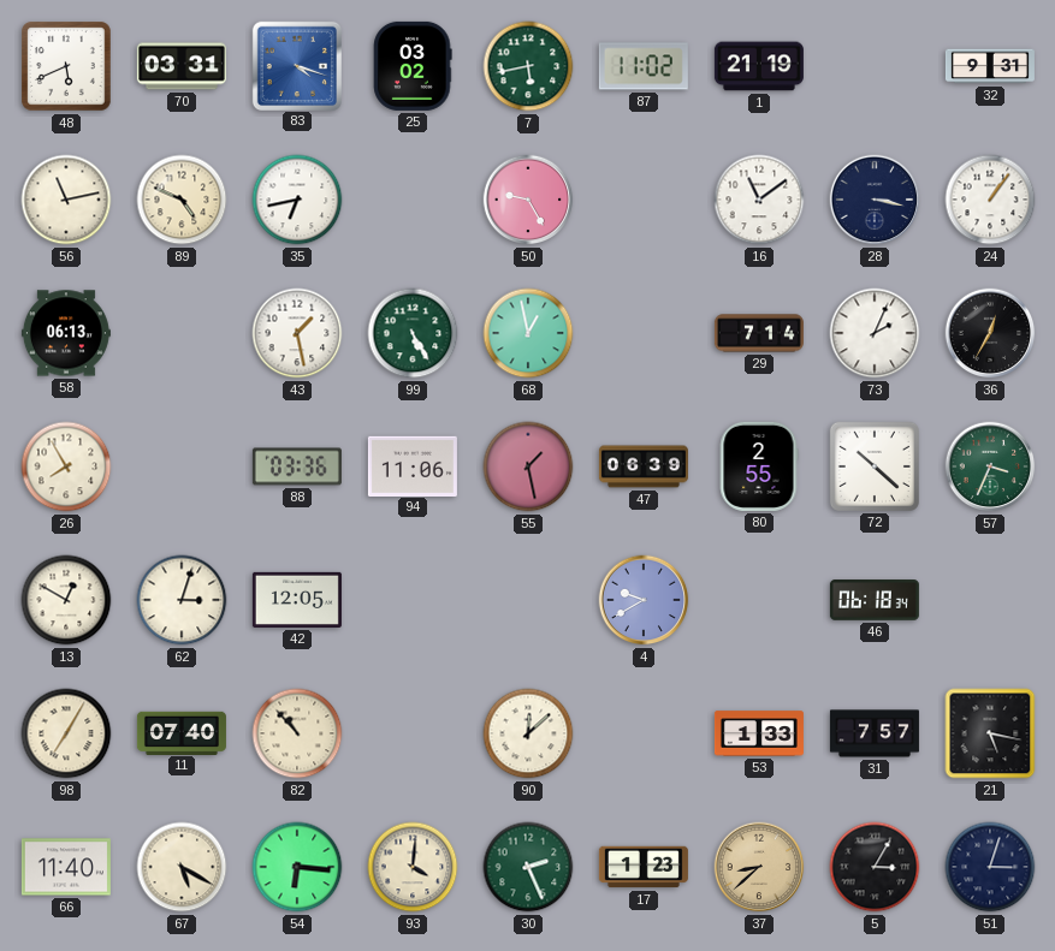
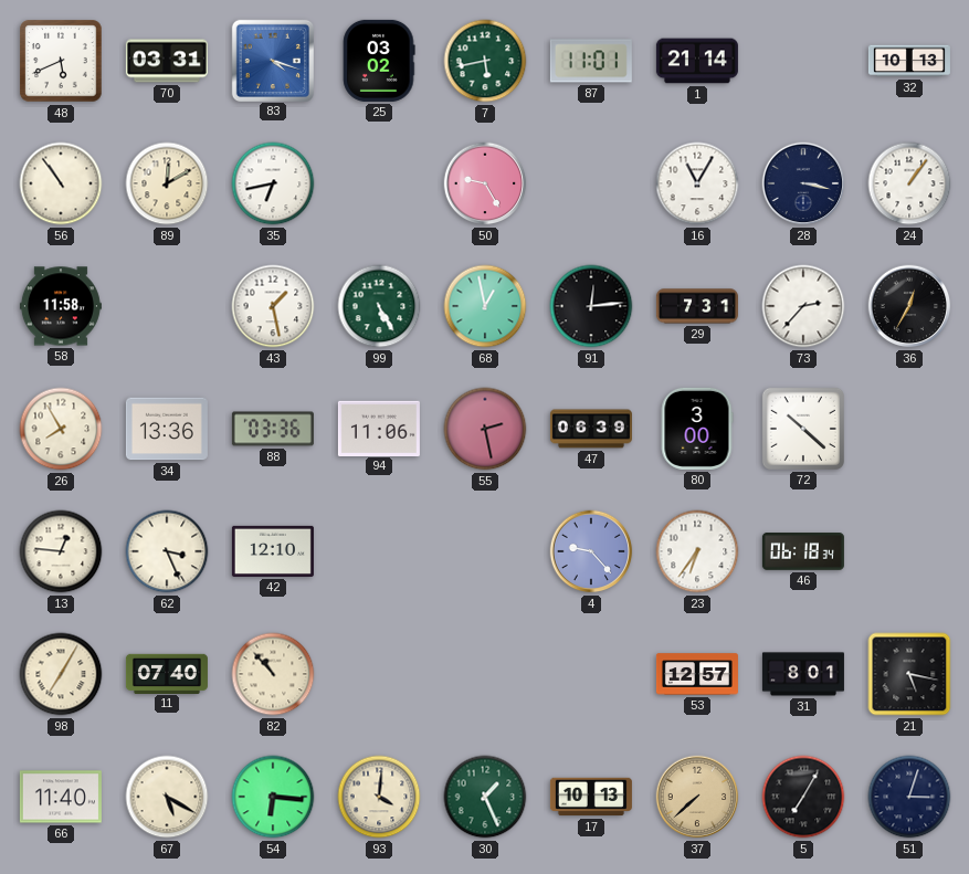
87: 11:02 -> 11:01
1: 21:19 -> 21:14
32: 9:31 -> 10:13
56: 11:13 -> 10:54
89: 4:49 -> 12:10
16: 11:09 -> 11:05
58: 06:13 -> 11:58
91: none -> 12:14
29: 7:14 -> 7:31
73: 2:04 -> 2:37
34: none -> 13:36
55: 1:28 -> 2:28
80: 2:55 -> 3:00
57: 3:34 -> none
13: 12:50 -> 12:46
62: 3:03 -> 3:26
42: 12:05 -> 12:10
4: 9:40 -> 9:23
23: none -> 6:36
90: 12:08 -> none
53: 1:33 -> 12:57
31: 7:57 -> 8:01
30: 2:26 -> 1:26
17: 1:23 -> 10:13
37: 8:38 -> 7:38
5: 3:05 -> 7:05
